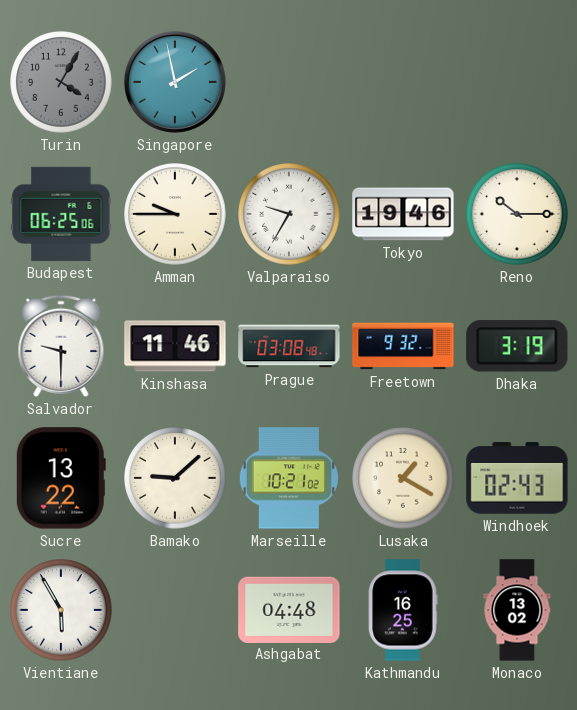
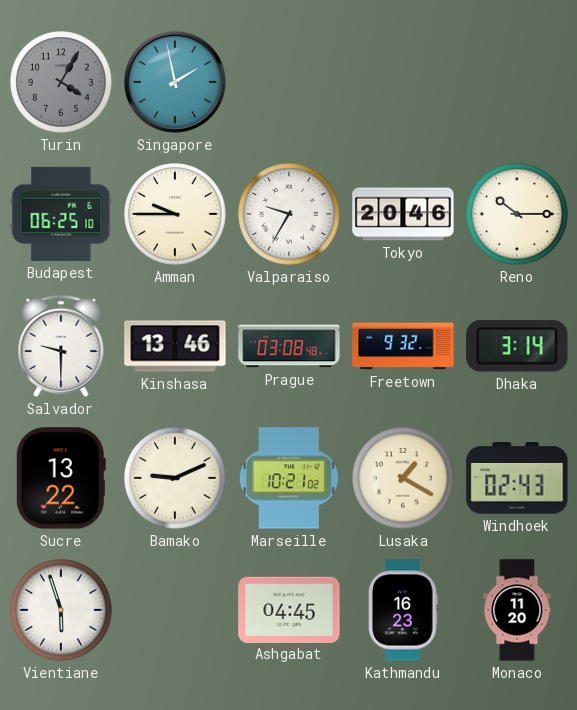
Budapest: 06:25:06 -> 06:25:10
Tokyo: 19:46 -> 20:46
Kinshasa: 11:46 -> 13:46
Dhaka: 3:19 -> 3:14
Bamako: 9:08 -> 9:11
Vientiane: 5:55 -> 5:57
Ashgabat: 04:48 -> 04:45
Kathmandu: 16:25 -> 16:23
Monaco: 13:02 -> 11:20
